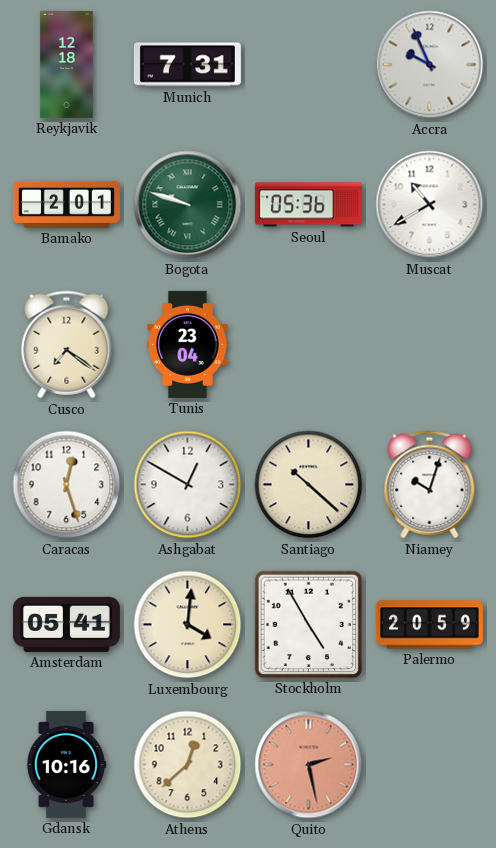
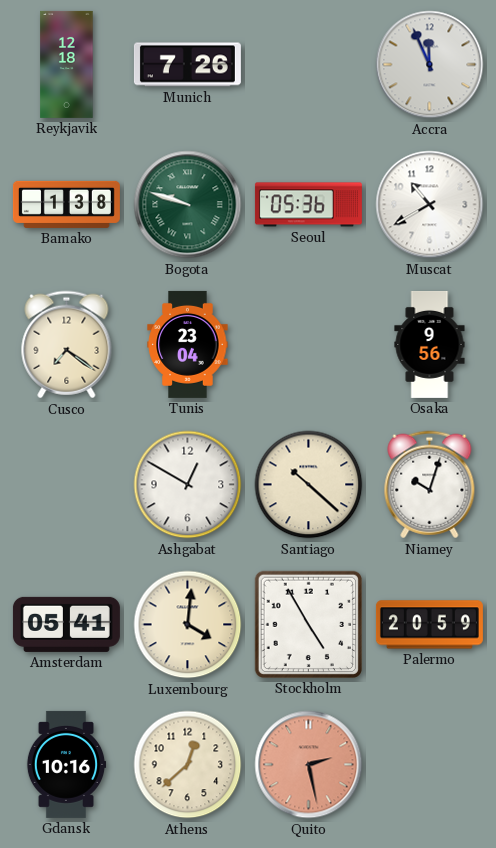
Munich: 7:31 -> 7:26
Accra: 9:56 -> 11:56
Bamako: 2:01 -> 1:38
Osaka: none -> 9:56
Caracas: 12:27 -> none
